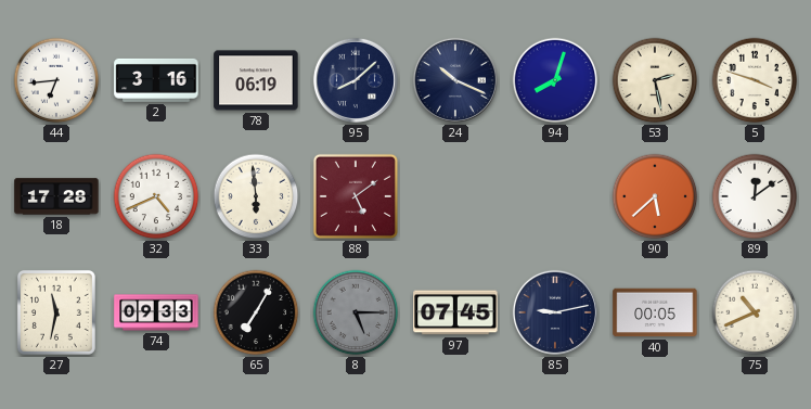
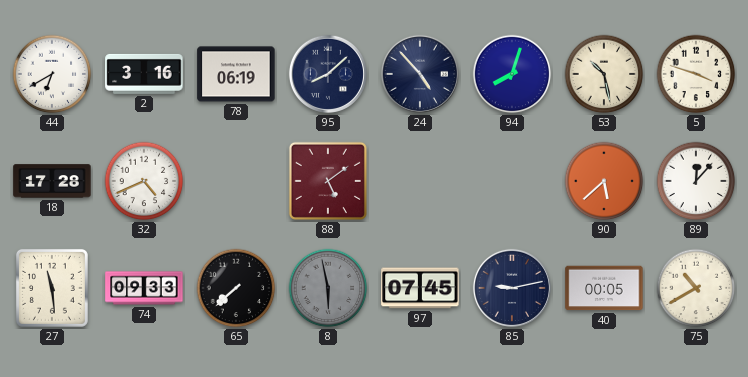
44: 6:44 -> 6:40
24: 10:19 -> 4:53
53: 2:28 -> 10:28
33: 5:59 -> none
89: 12:09 -> 12:07
27: 11:32 -> 11:29
65: 7:05 -> 7:38
8: 5:15 -> 5:58
75: 10:41 -> 10:40
